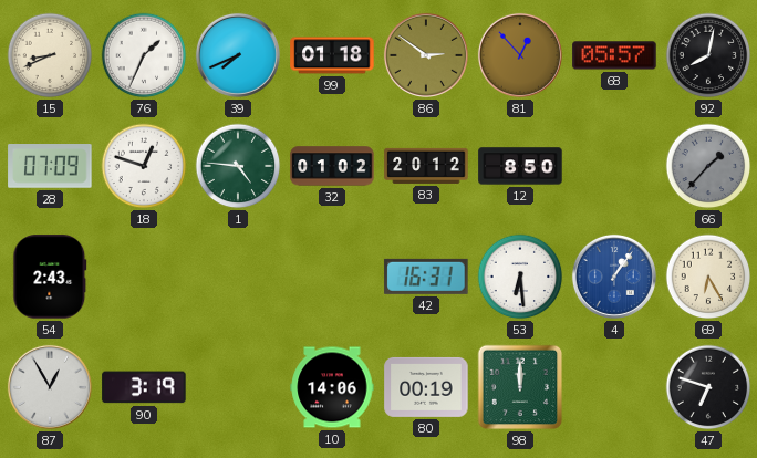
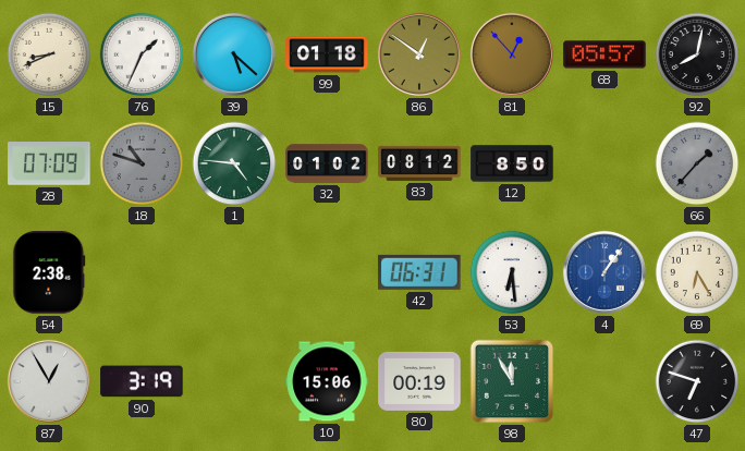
39: 7:41 -> 5:22
86: 2:51 -> 12:51
18: 12:48 -> 10:48
18 dial: white -> grey
83: 20:12 -> 08:12
54: 2:43 -> 2:38
42: 16:31 -> 06:31
10: 14:06 -> 15:06
98: 12:00 -> 11:55
